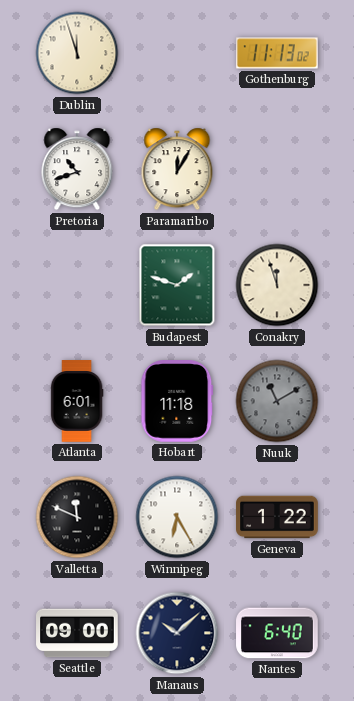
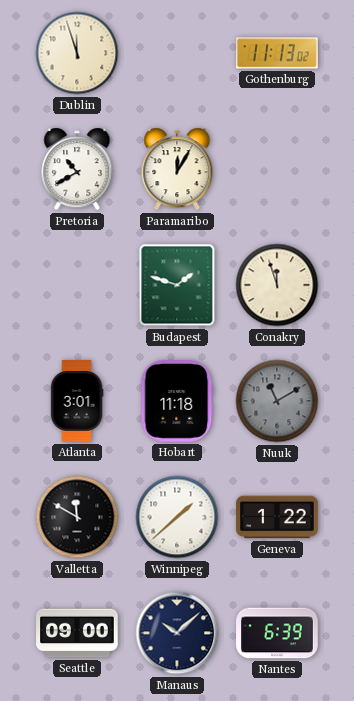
Pretoria: 10:42 -> 10:40
Atlanta: 6:01 -> 3:01
Valletta: 11:49 -> 11:50
Winnipeg: 6:25 -> 1:38
Nantes: 6:40 -> 6:39
